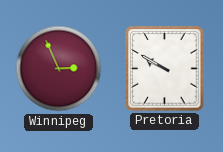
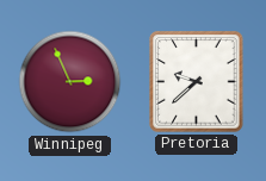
Pretoria: 9:50 -> 9:38
